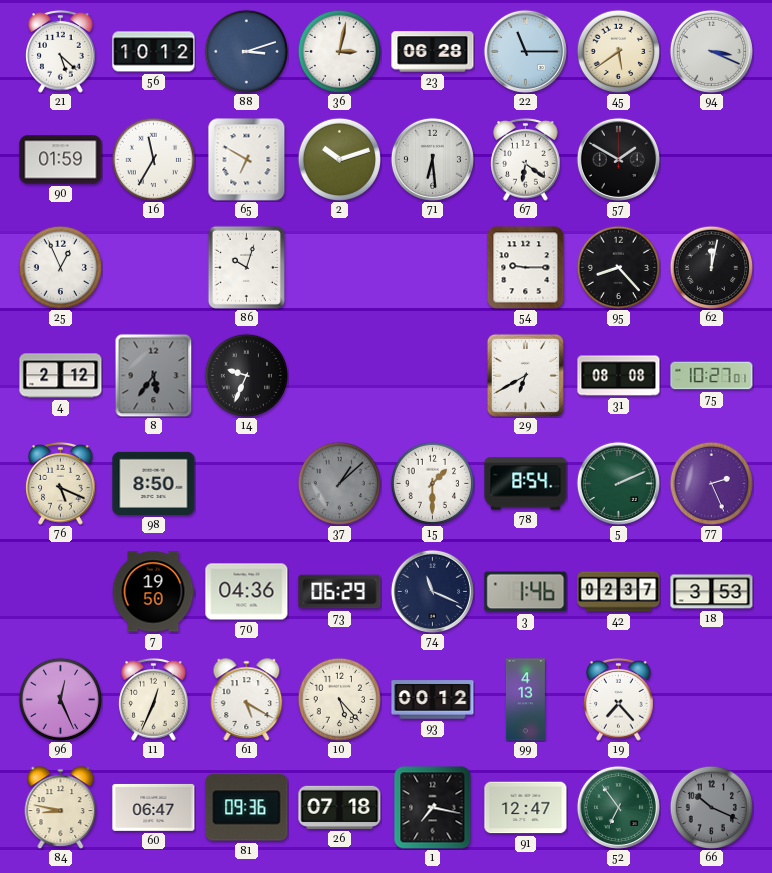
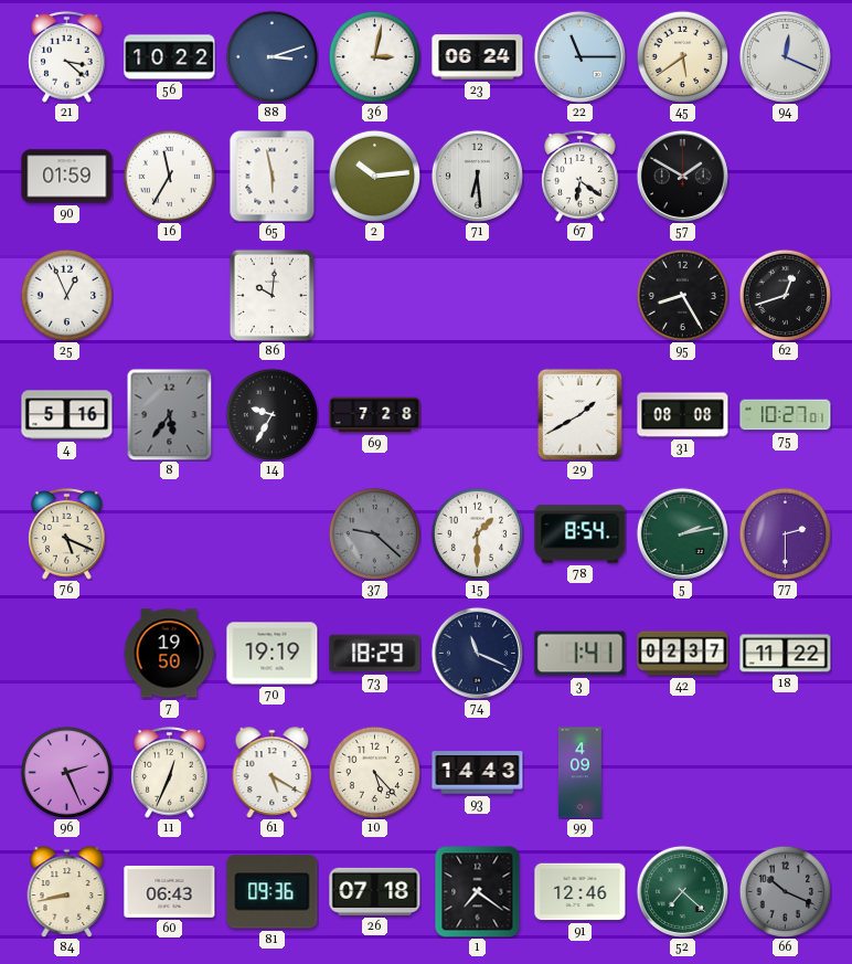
21: 5:22 -> 3:22
56: 10:12 -> 10:22
23: 06:28 -> 06:24
94: 3:19 -> 12:19
65: 6:50 -> 5:58
2: 10:12 -> 10:14
86: 10:03 -> 10:01
54: 9:15 -> none
95: 8:23 -> 8:25
62: 12:02 -> 12:42
4: 2:12 -> 5:16
14: 9:34 -> 9:35
69: none -> 7:28
29: 6:40 -> 1:40
98: 8:50 -> none
37: 1:08 -> 9:22
5: 2:11 -> 2:13
77: 2:26 -> 2:30
70: 04:36 -> 19:19
73: 06:29 -> 18:29
3: 1:46 -> 1:41
18: 3:53 -> 11:22
96: 12:26 -> 2:26
93: 00:12 -> 14:43
99: 4:13 -> 4:09
19: 7:23 -> none
84: 8:47 -> 8:43
60: 06:47 -> 06:43
1: 7:17 -> 7:21
91: 12:47 -> 12:46
52: 6:54 -> 7:22
